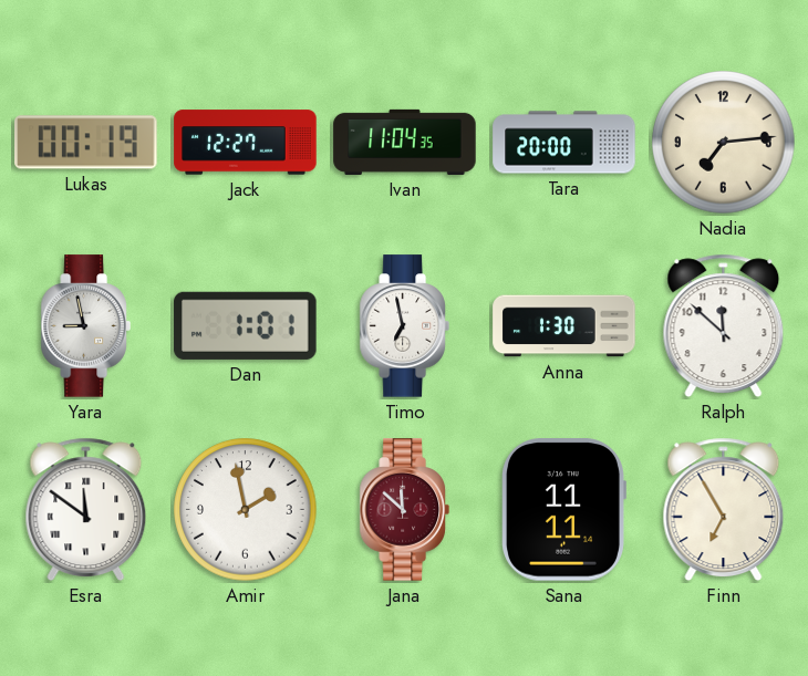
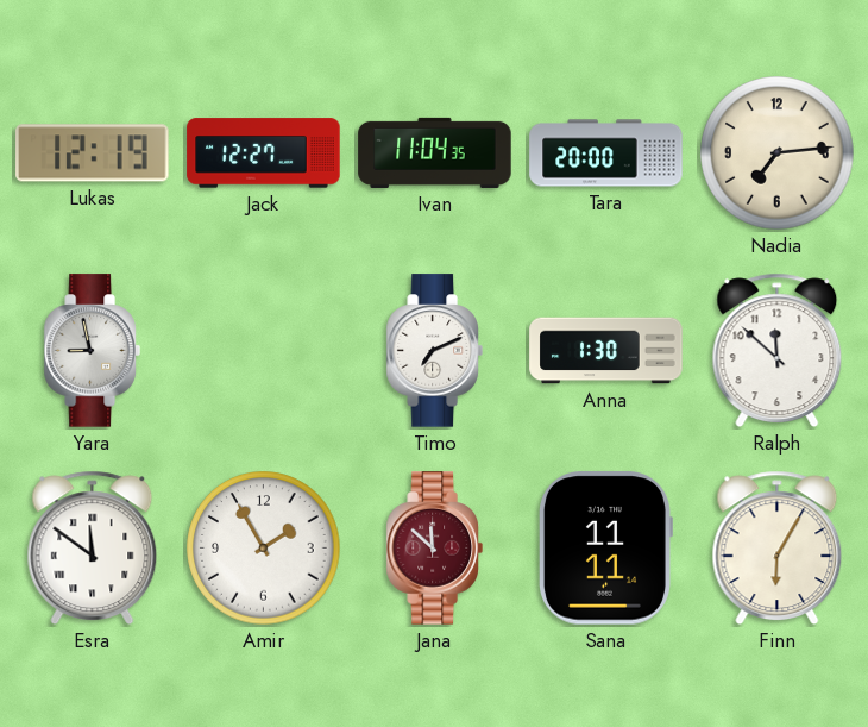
Lukas: 00:19 -> 12:19
Dan: 1:01 -> none
Timo: 6:58 -> 7:11
Amir: 1:58 -> 1:55
Finn: 6:55 -> 6:05
